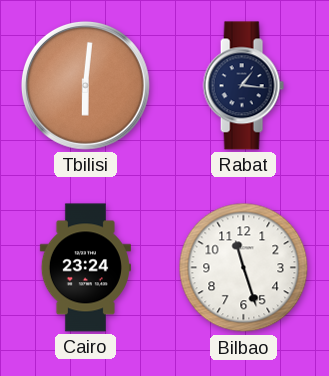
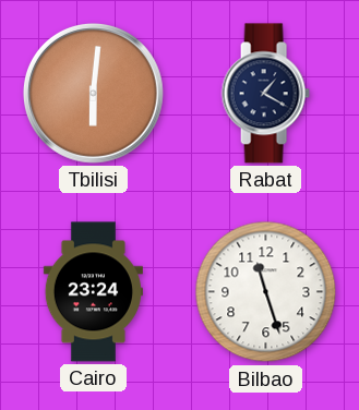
Rabat: 1:16 -> 1:20
